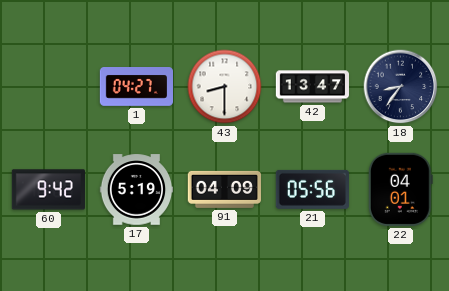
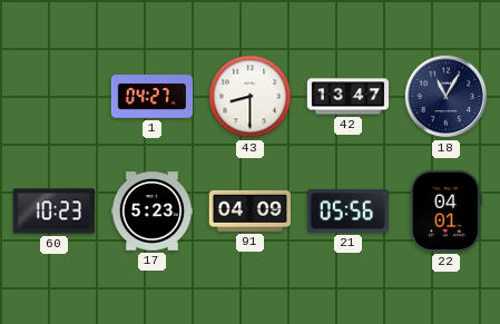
18: 8:36 -> 11:05
60: 9:42 -> 10:23
17: 5:19 -> 5:23
